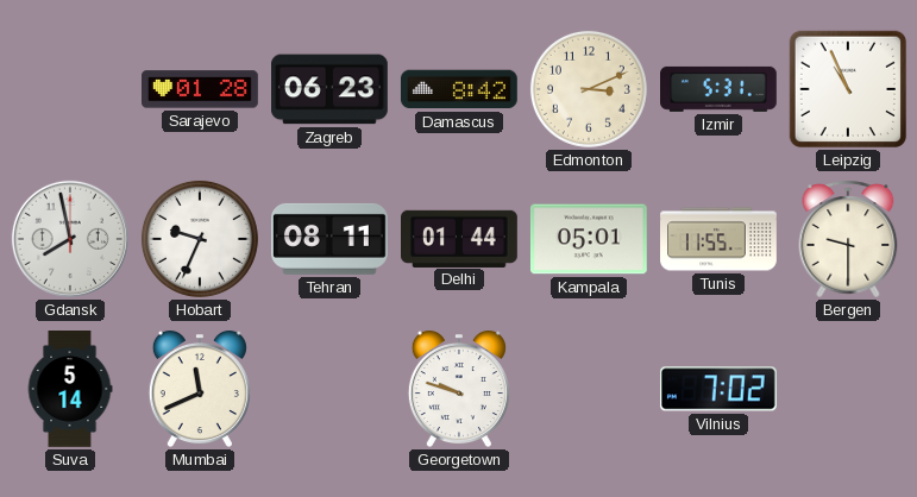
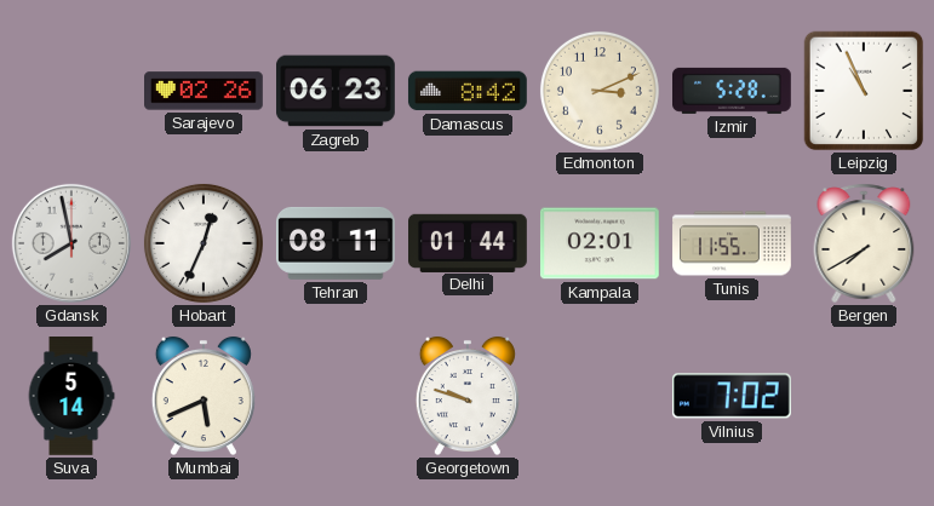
Sarajevo: 01:28 -> 02:26
Izmir: 5:31 -> 5:28
Hobart: 9:34 -> 12:34
Kampala: 05:01 -> 02:01
Bergen: 9:30 -> 7:40
Mumbai: 11:41 -> 5:41
